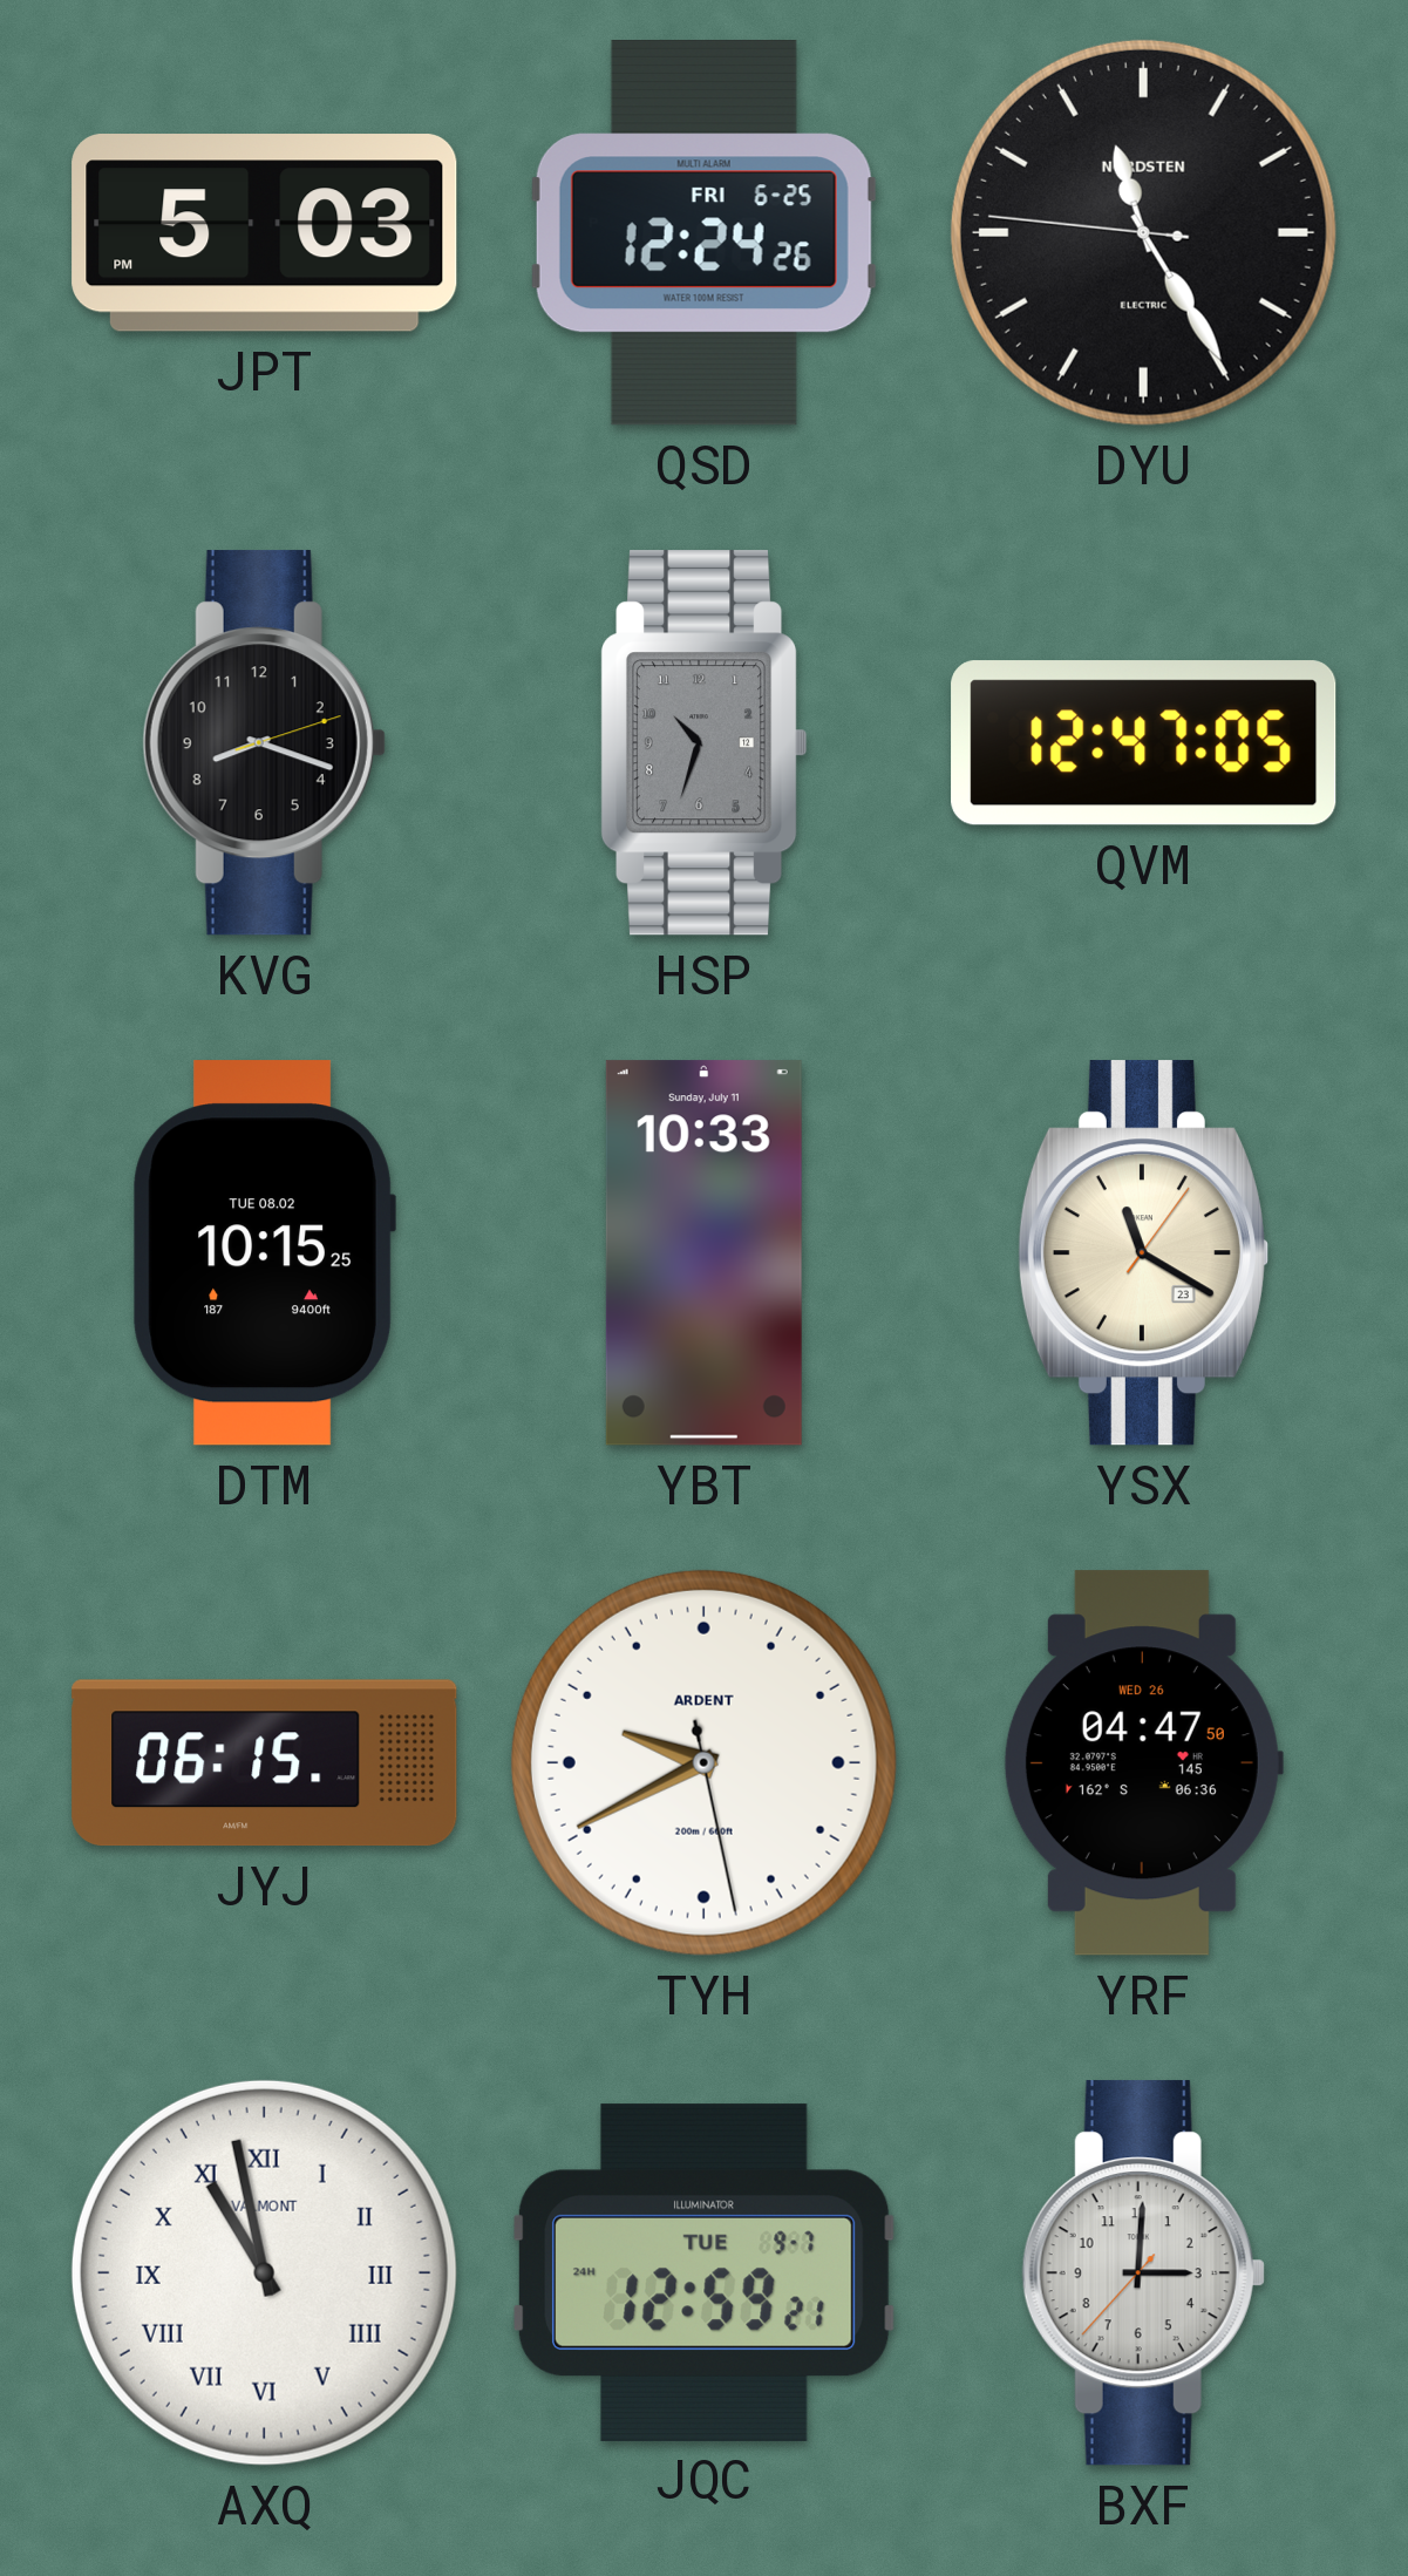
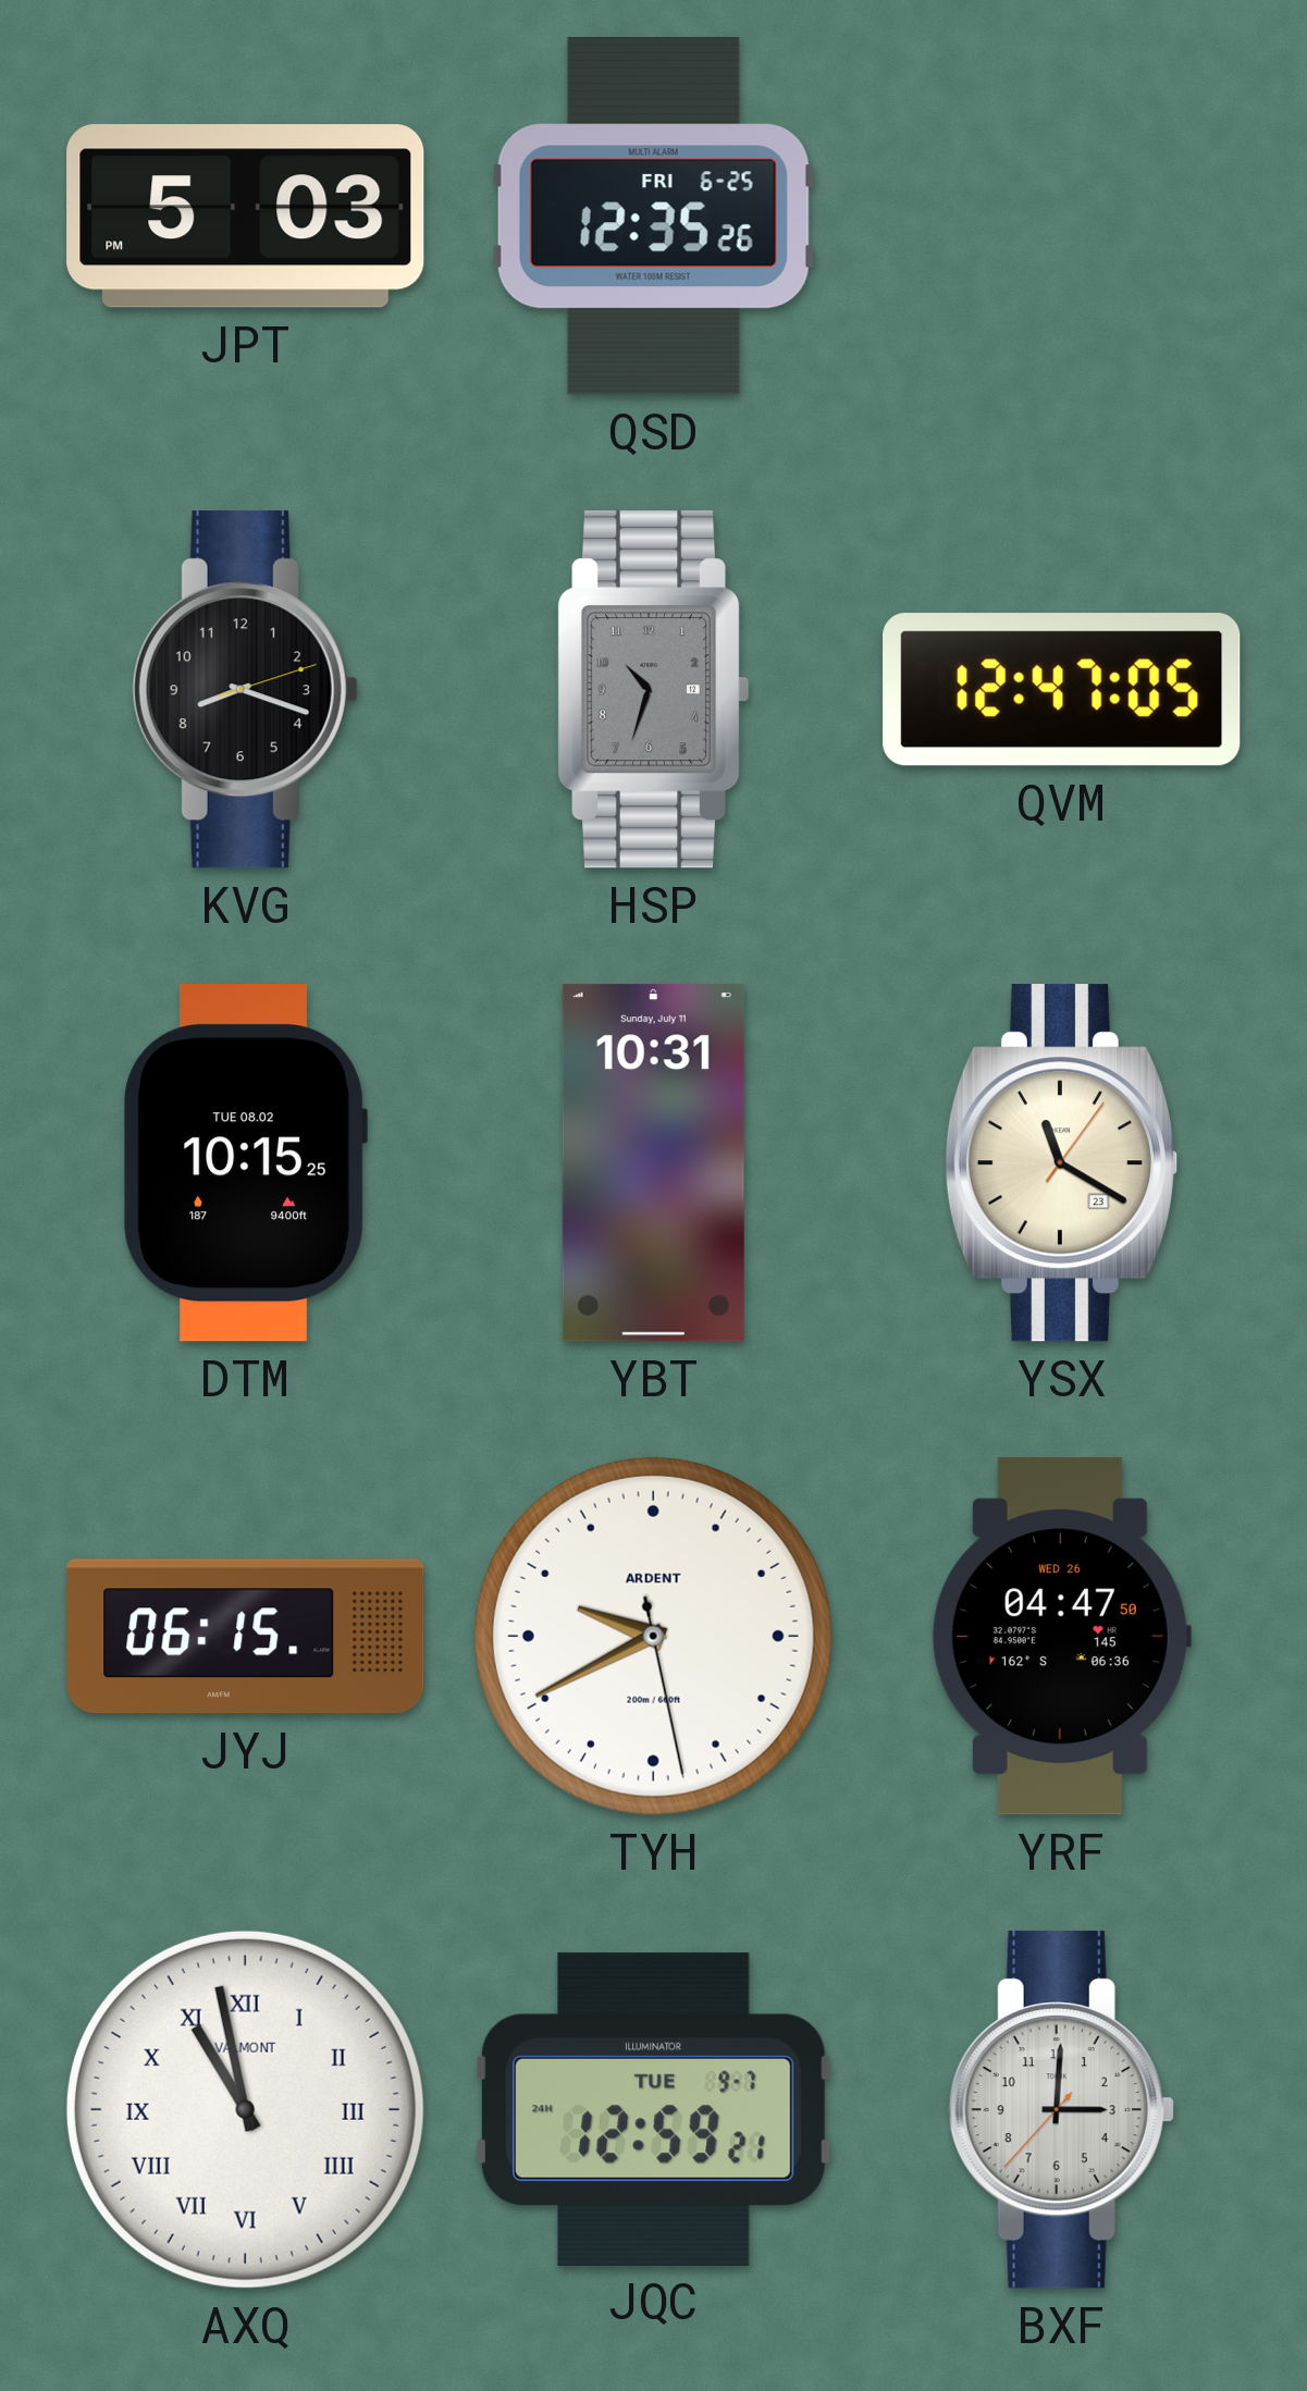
QSD: 12:24 -> 12:35
DYU: 11:24 -> none
YBT: 10:33 -> 10:31
